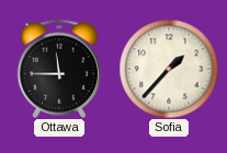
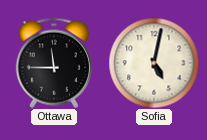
Sofia: 1:37 -> 5:02
